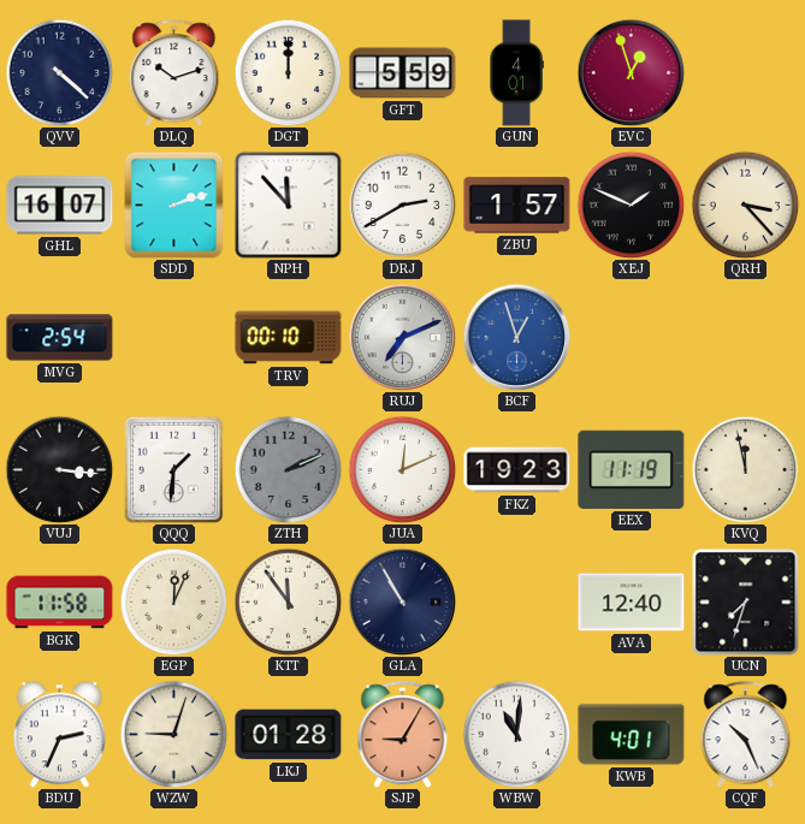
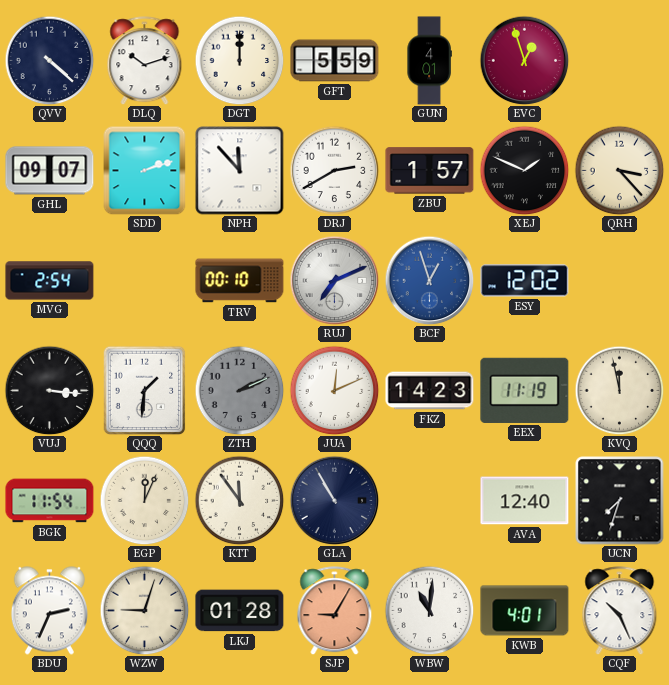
GHL: 16:07 -> 09:07
ESY: none -> 12:02
FKZ: 19:23 -> 14:23
BGK: 11:58 -> 11:54
